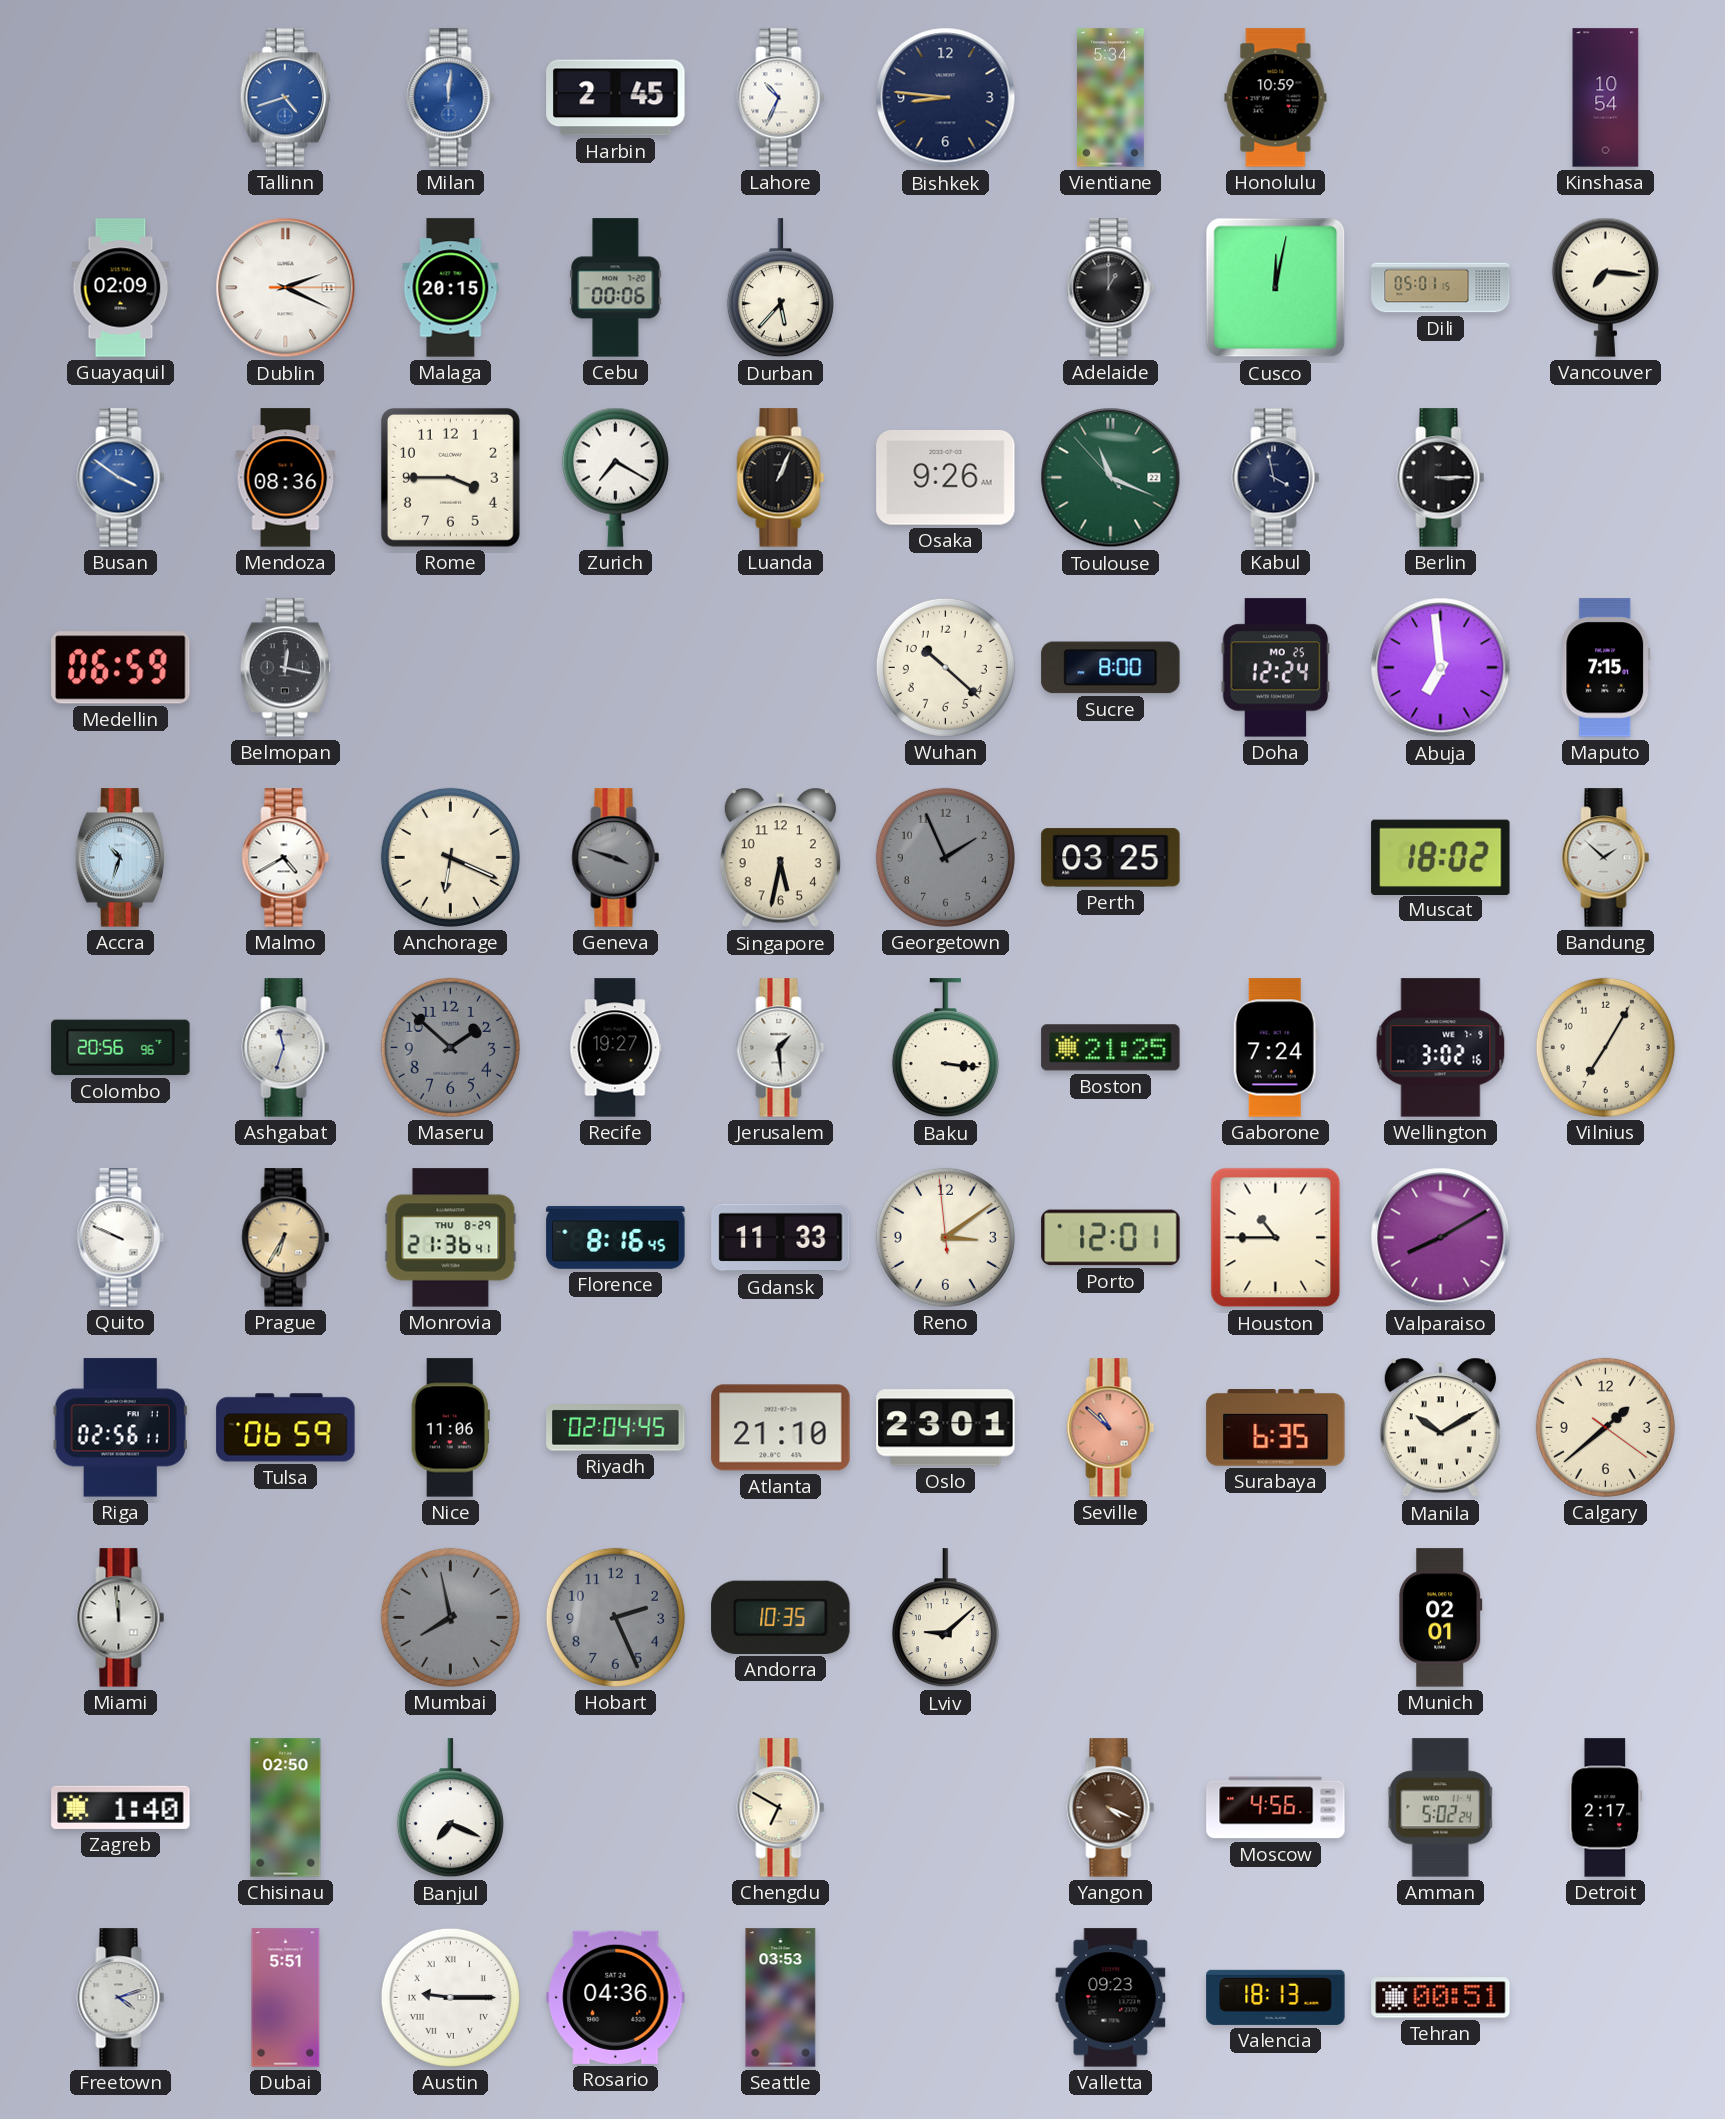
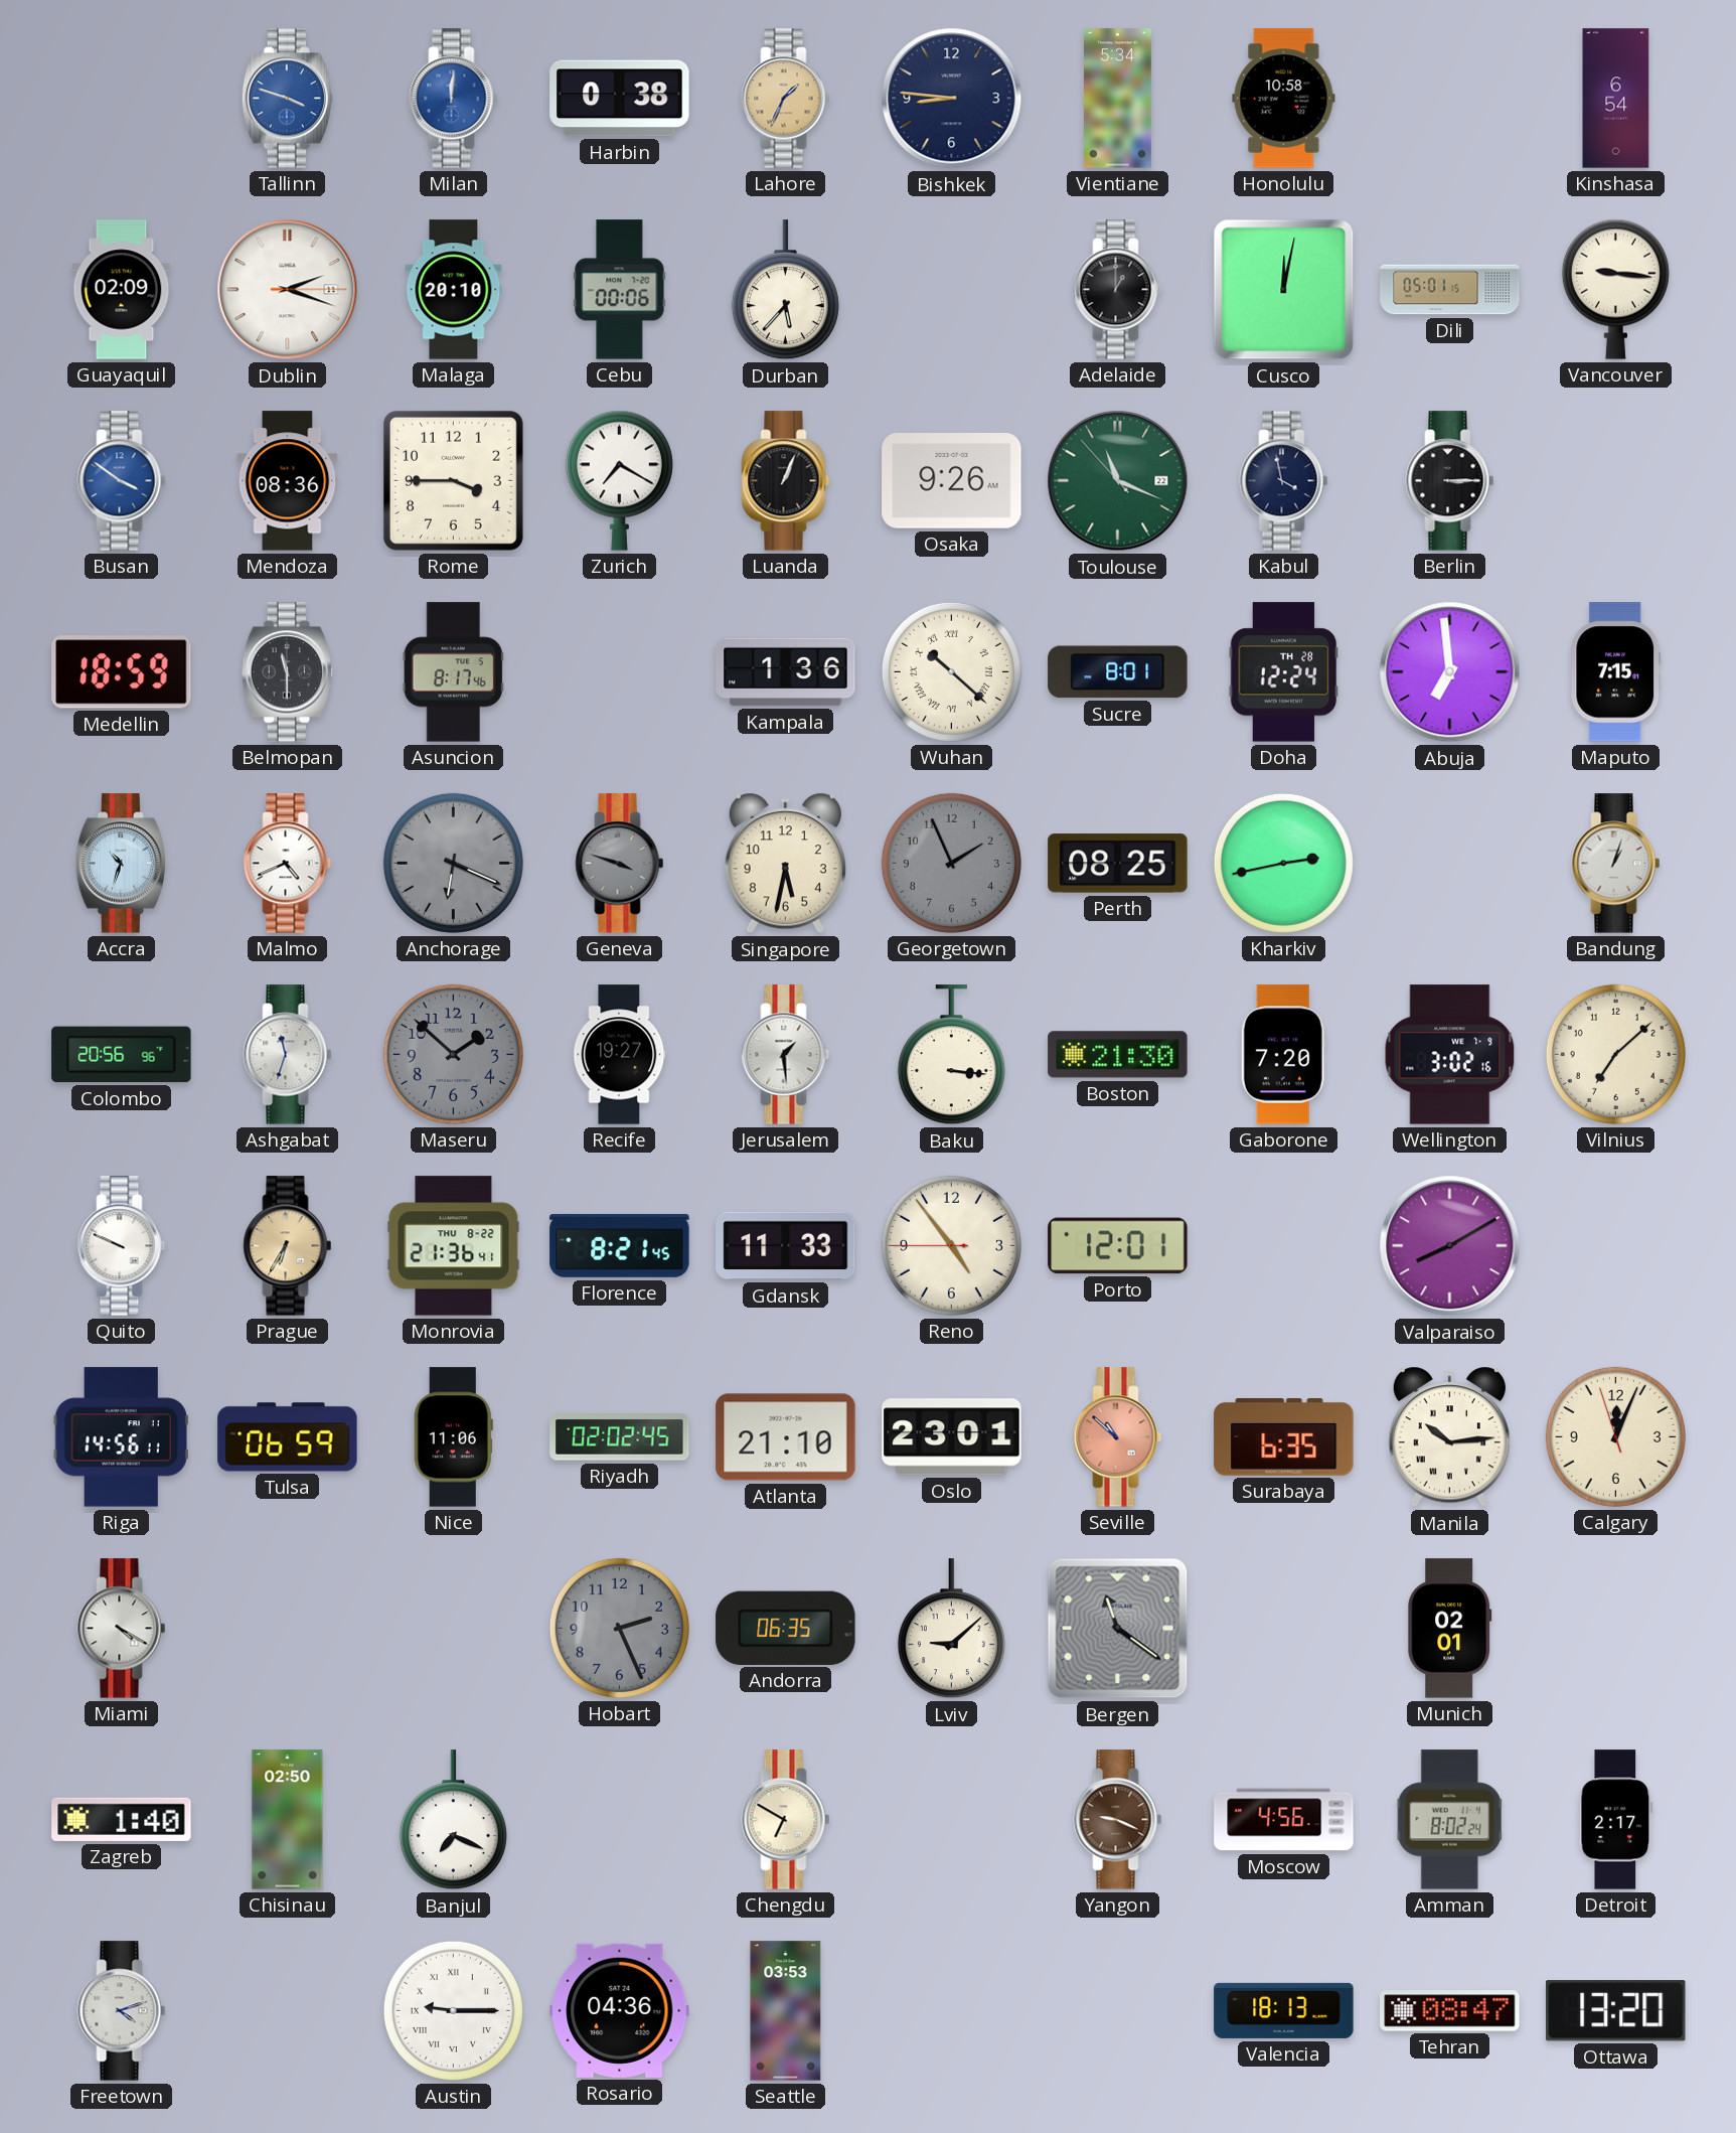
Tallinn: 4:42 -> 3:48
Harbin: 2:45 -> 0:38
Lahore: 10:34 -> 1:34
Lahore dial: white -> champagne
Honolulu: 10:59 -> 10:58
Kinshasa: 10:54 -> 6:54
Dublin: 2:19 -> 2:18
Malaga: 20:15 -> 20:10
Vancouver: 7:16 -> 9:16
Medellin: 06:59 -> 18:59
Belmopan: 12:17 -> 11:30
Asuncion: none -> 8:17
Kampala: none -> 1:36
Wuhan numerals: Arabic -> Roman
Sucre: 8:00 -> 8:01
Doha date: MO 25 -> TH 28
Malmo: 4:40 -> 4:41
Anchorage dial: cream -> grey
Perth: 03:25 -> 08:25
Kharkiv: none -> 2:43
Muscat: 18:02 -> none
Bandung: 1:52 -> 1:03
Boston: 21:25 -> 21:30
Gaborone: 7:24 -> 7:20
Vilnius: 7:05 -> 7:08
Monrovia date: THU 8-29 -> THU 8-22
Florence: 8:16 -> 8:21
Reno: 3:08 -> 4:53
Houston: 10:45 -> none
Riga: 02:56 -> 14:56
Riyadh: 02:04 -> 02:02
Manila: 10:10 -> 10:14
Calgary: 1:38 -> 12:03
Miami: 11:59 -> 4:20
Mumbai: 7:58 -> none
Andorra: 10:35 -> 06:35
Bergen: none -> 11:21
Yangon: 4:19 -> 9:19
Amman: 5:02 -> 8:02
Dubai: 5:51 -> none
Valletta: 09:23 -> none
Tehran: 00:51 -> 08:47
Ottawa: none -> 13:20
